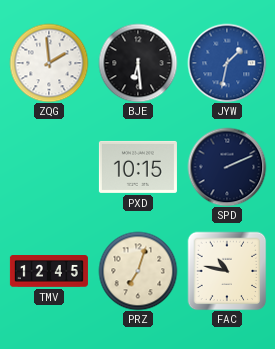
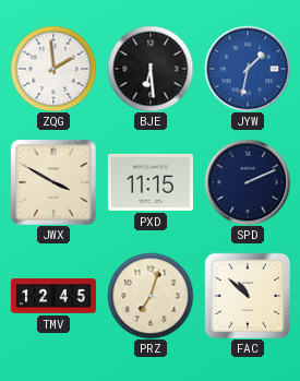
JWX: none -> 3:50
PXD: 10:15 -> 11:15
FAC: 10:47 -> 10:52
